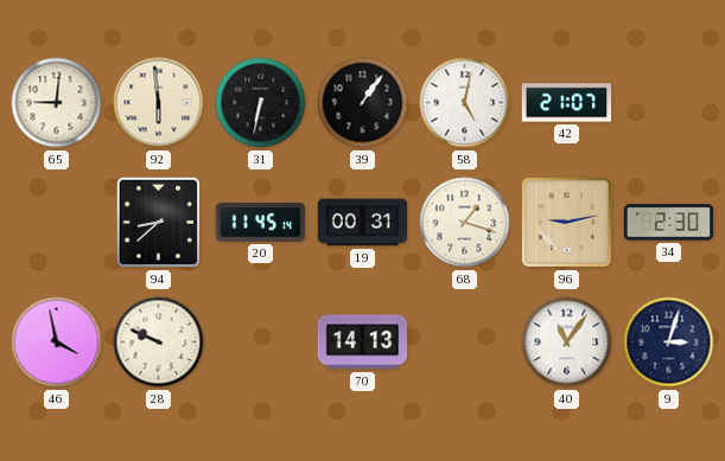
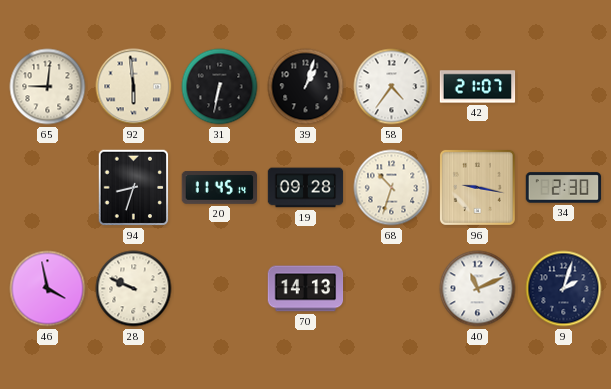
39: 1:06 -> 1:03
58: 5:02 -> 4:36
94: 8:38 -> 8:33
19: 00:31 -> 09:28
68: 1:18 -> 10:33
96: 9:13 -> 9:17
40: 11:06 -> 11:11
9: 3:03 -> 2:03
